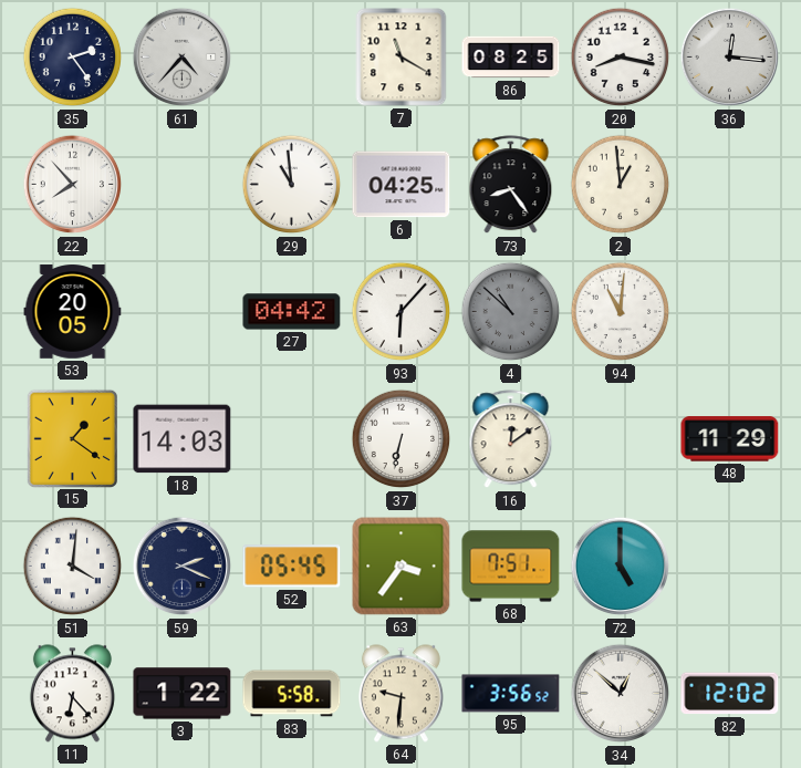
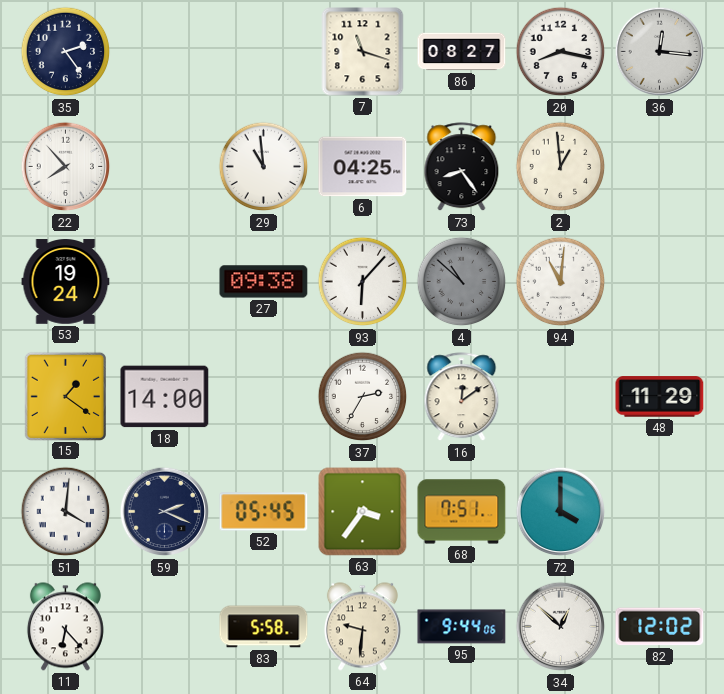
61: 4:37 -> none
7: 11:20 -> 11:18
86: 08:25 -> 08:27
53: 20:05 -> 19:24
27: 04:42 -> 09:38
18: 14:03 -> 14:00
37: 6:32 -> 2:35
72: 5:00 -> 4:00
3: 1:22 -> none
95: 3:56 -> 9:44
